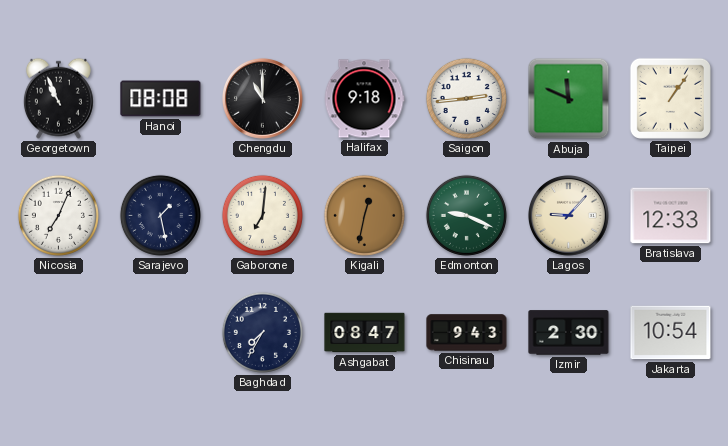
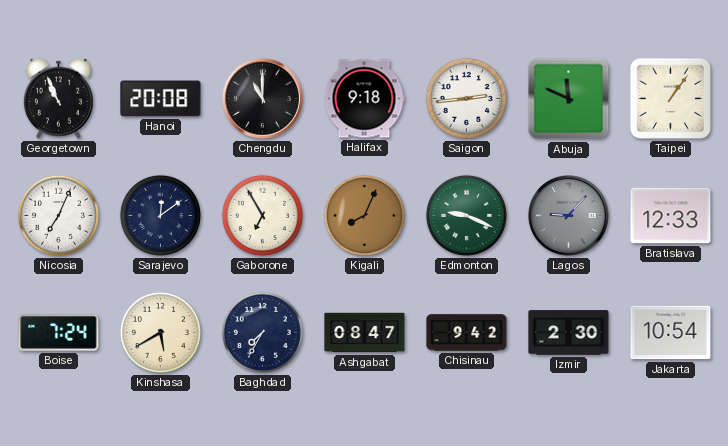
Hanoi: 08:08 -> 20:08
Sarajevo: 1:28 -> 12:09
Gaborone: 7:01 -> 6:55
Kigali: 12:32 -> 8:04
Lagos dial: cream -> grey
Boise: none -> 7:24
Kinshasa: none -> 5:40
Chisinau: 9:43 -> 9:42
